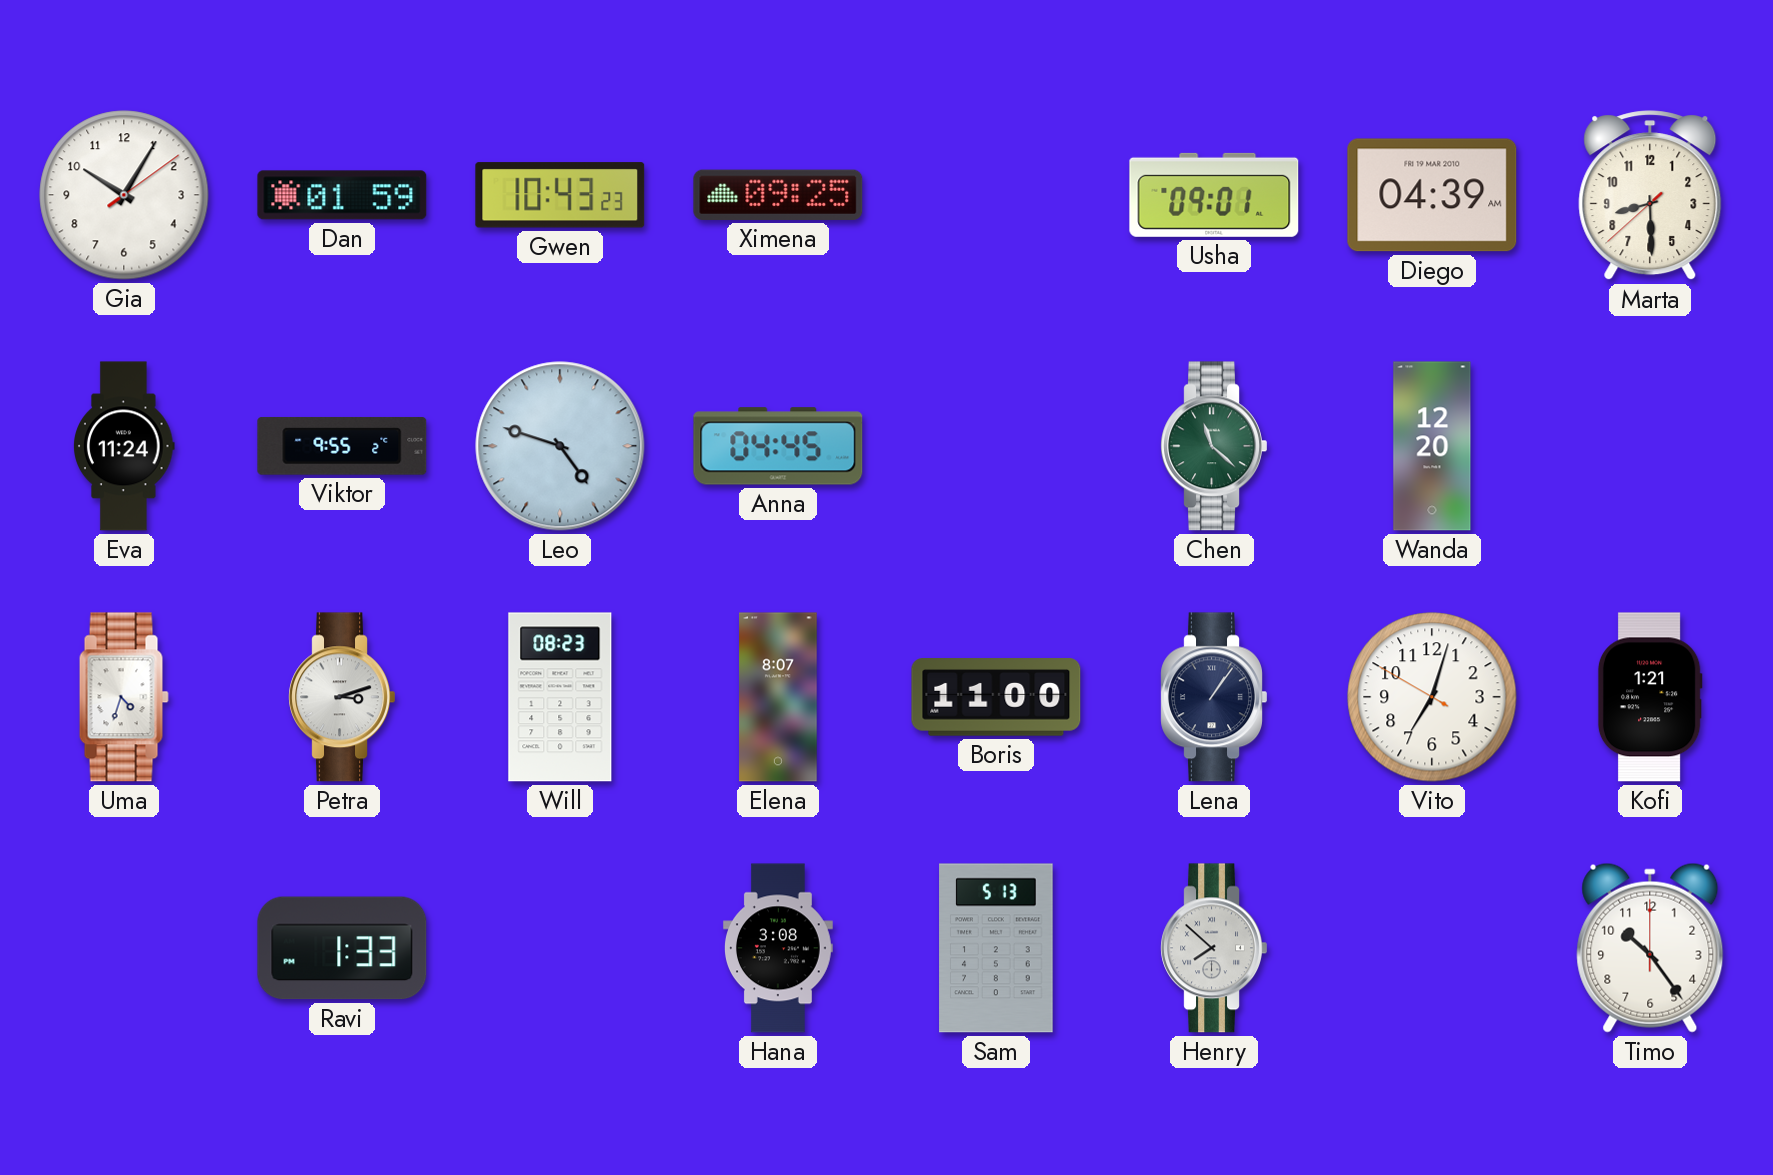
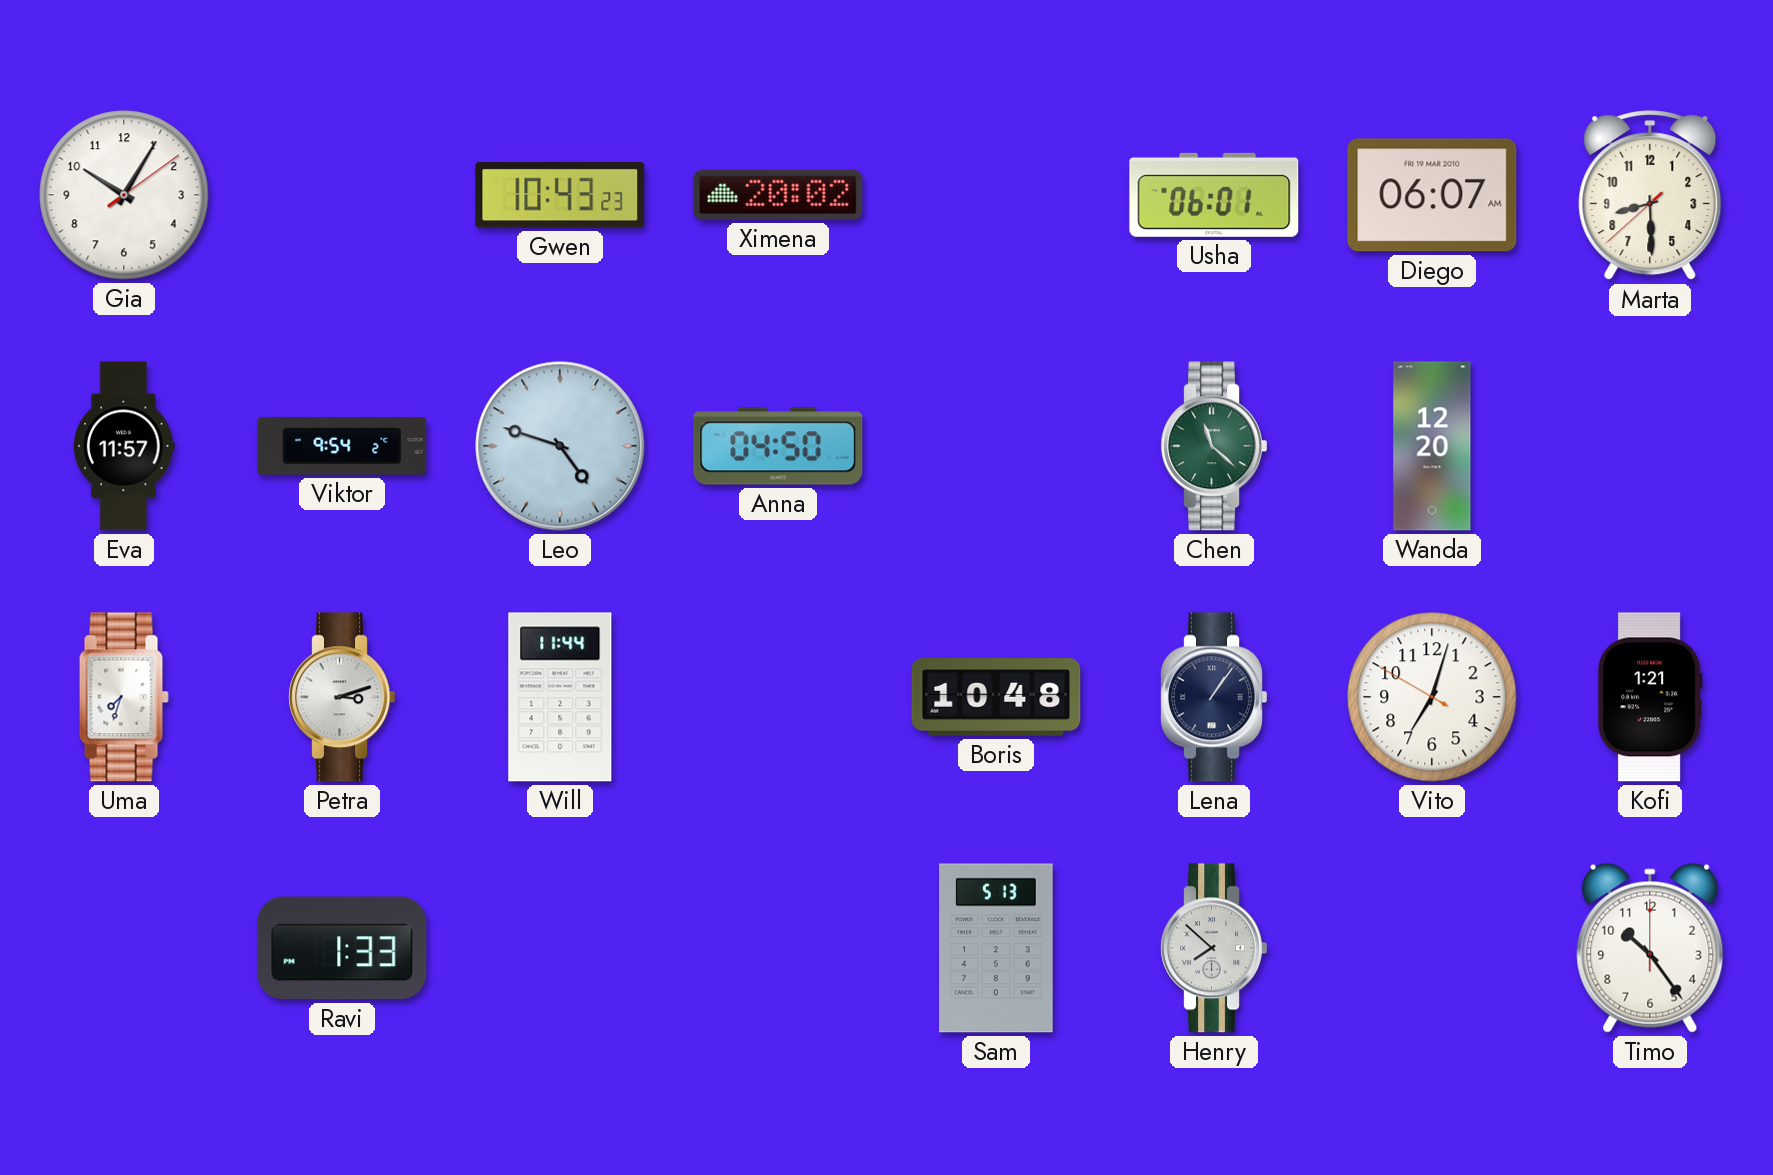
Dan: 01:59 -> none
Ximena: 09:25 -> 20:02
Usha: 09:01 -> 06:01
Diego: 04:39 -> 06:07
Eva: 11:24 -> 11:57
Viktor: 9:55 -> 9:54
Anna: 04:45 -> 04:50
Uma: 4:33 -> 7:33
Will: 08:23 -> 11:44
Elena: 8:07 -> none
Boris: 11:00 -> 10:48
Hana: 3:08 -> none
